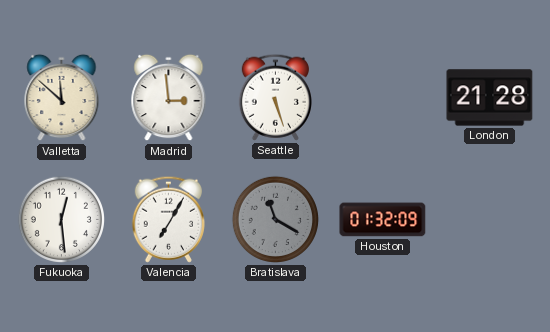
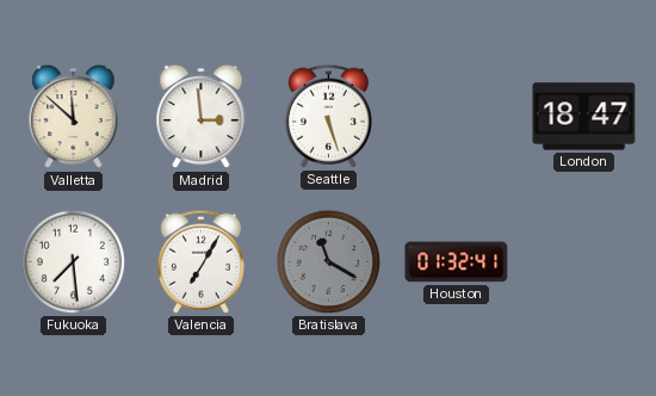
London: 21:28 -> 18:47
Fukuoka: 12:29 -> 7:29
Houston: 01:32:09 -> 01:32:41
